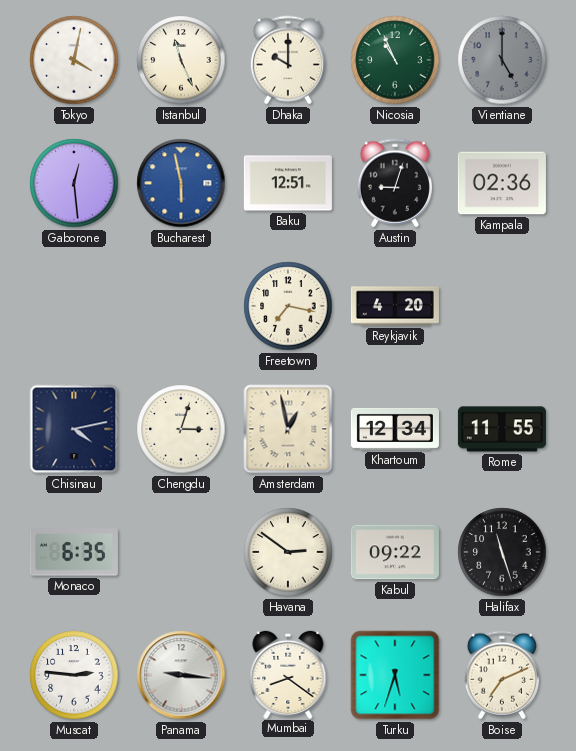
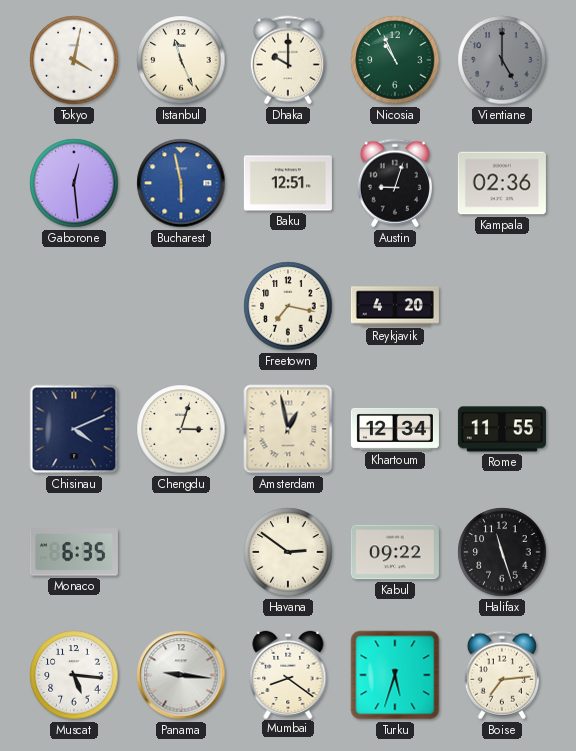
Chisinau: 4:13 -> 4:11
Muscat: 2:46 -> 5:16
Boise: 7:11 -> 7:14
